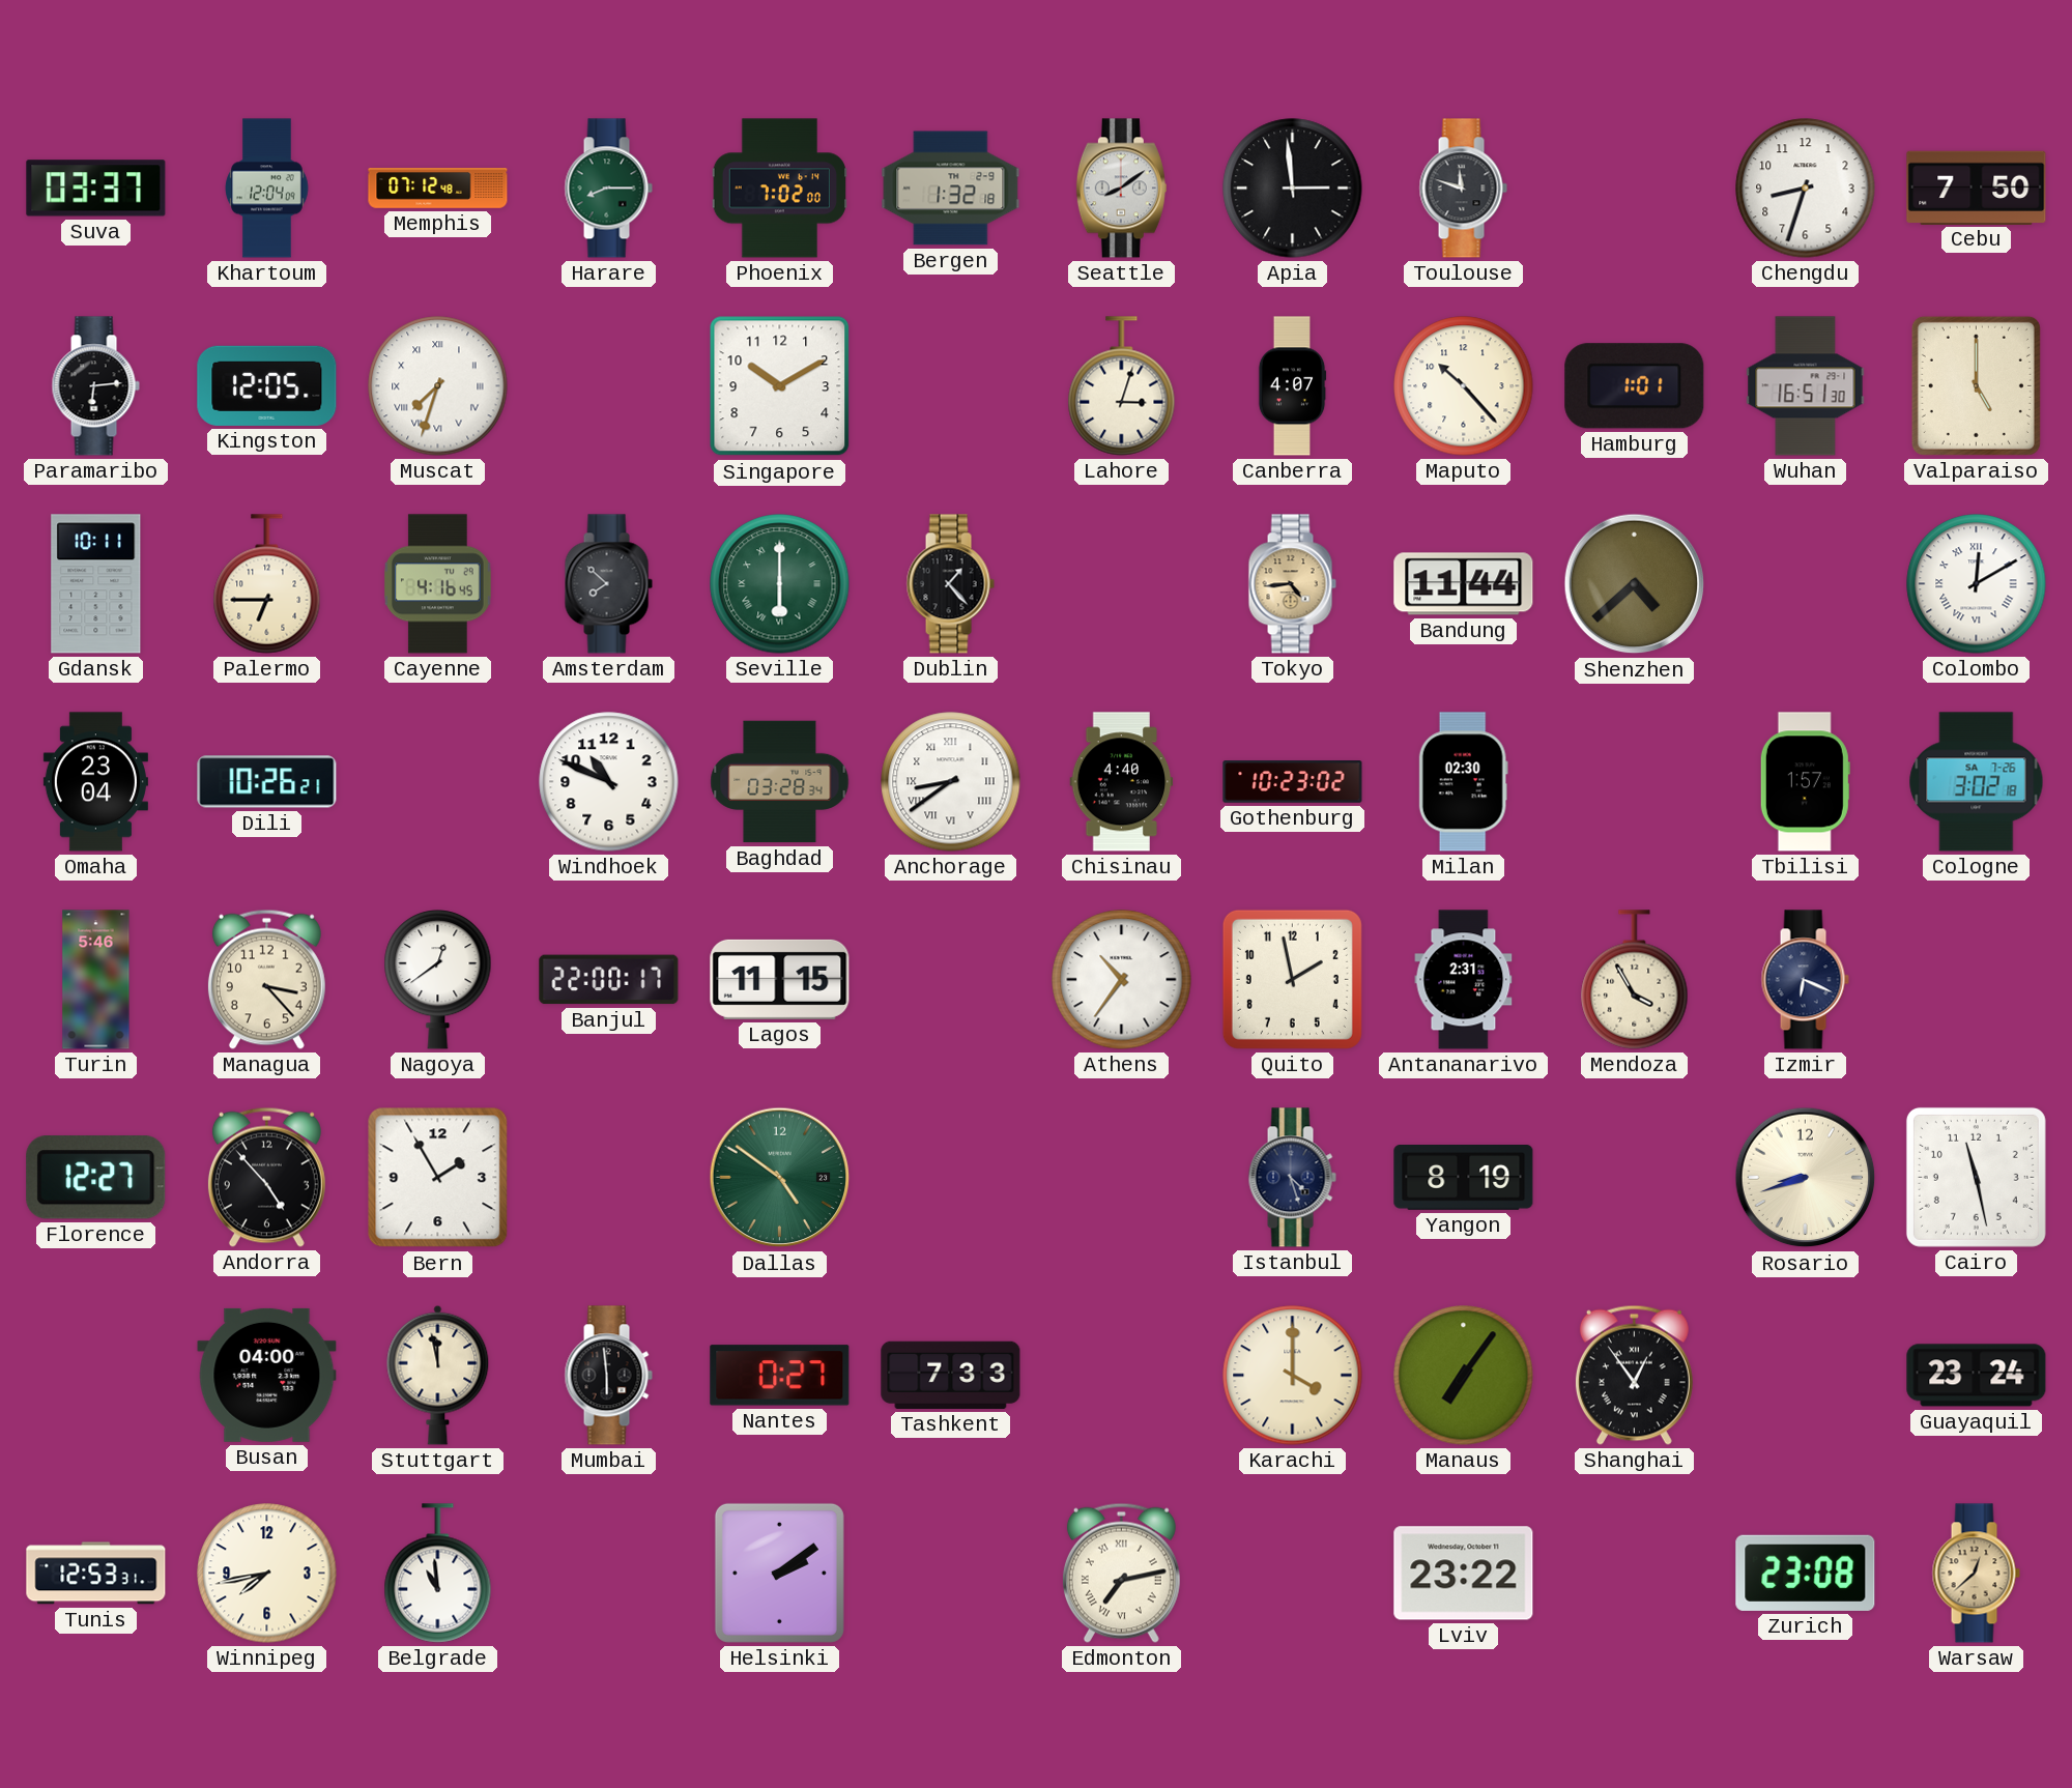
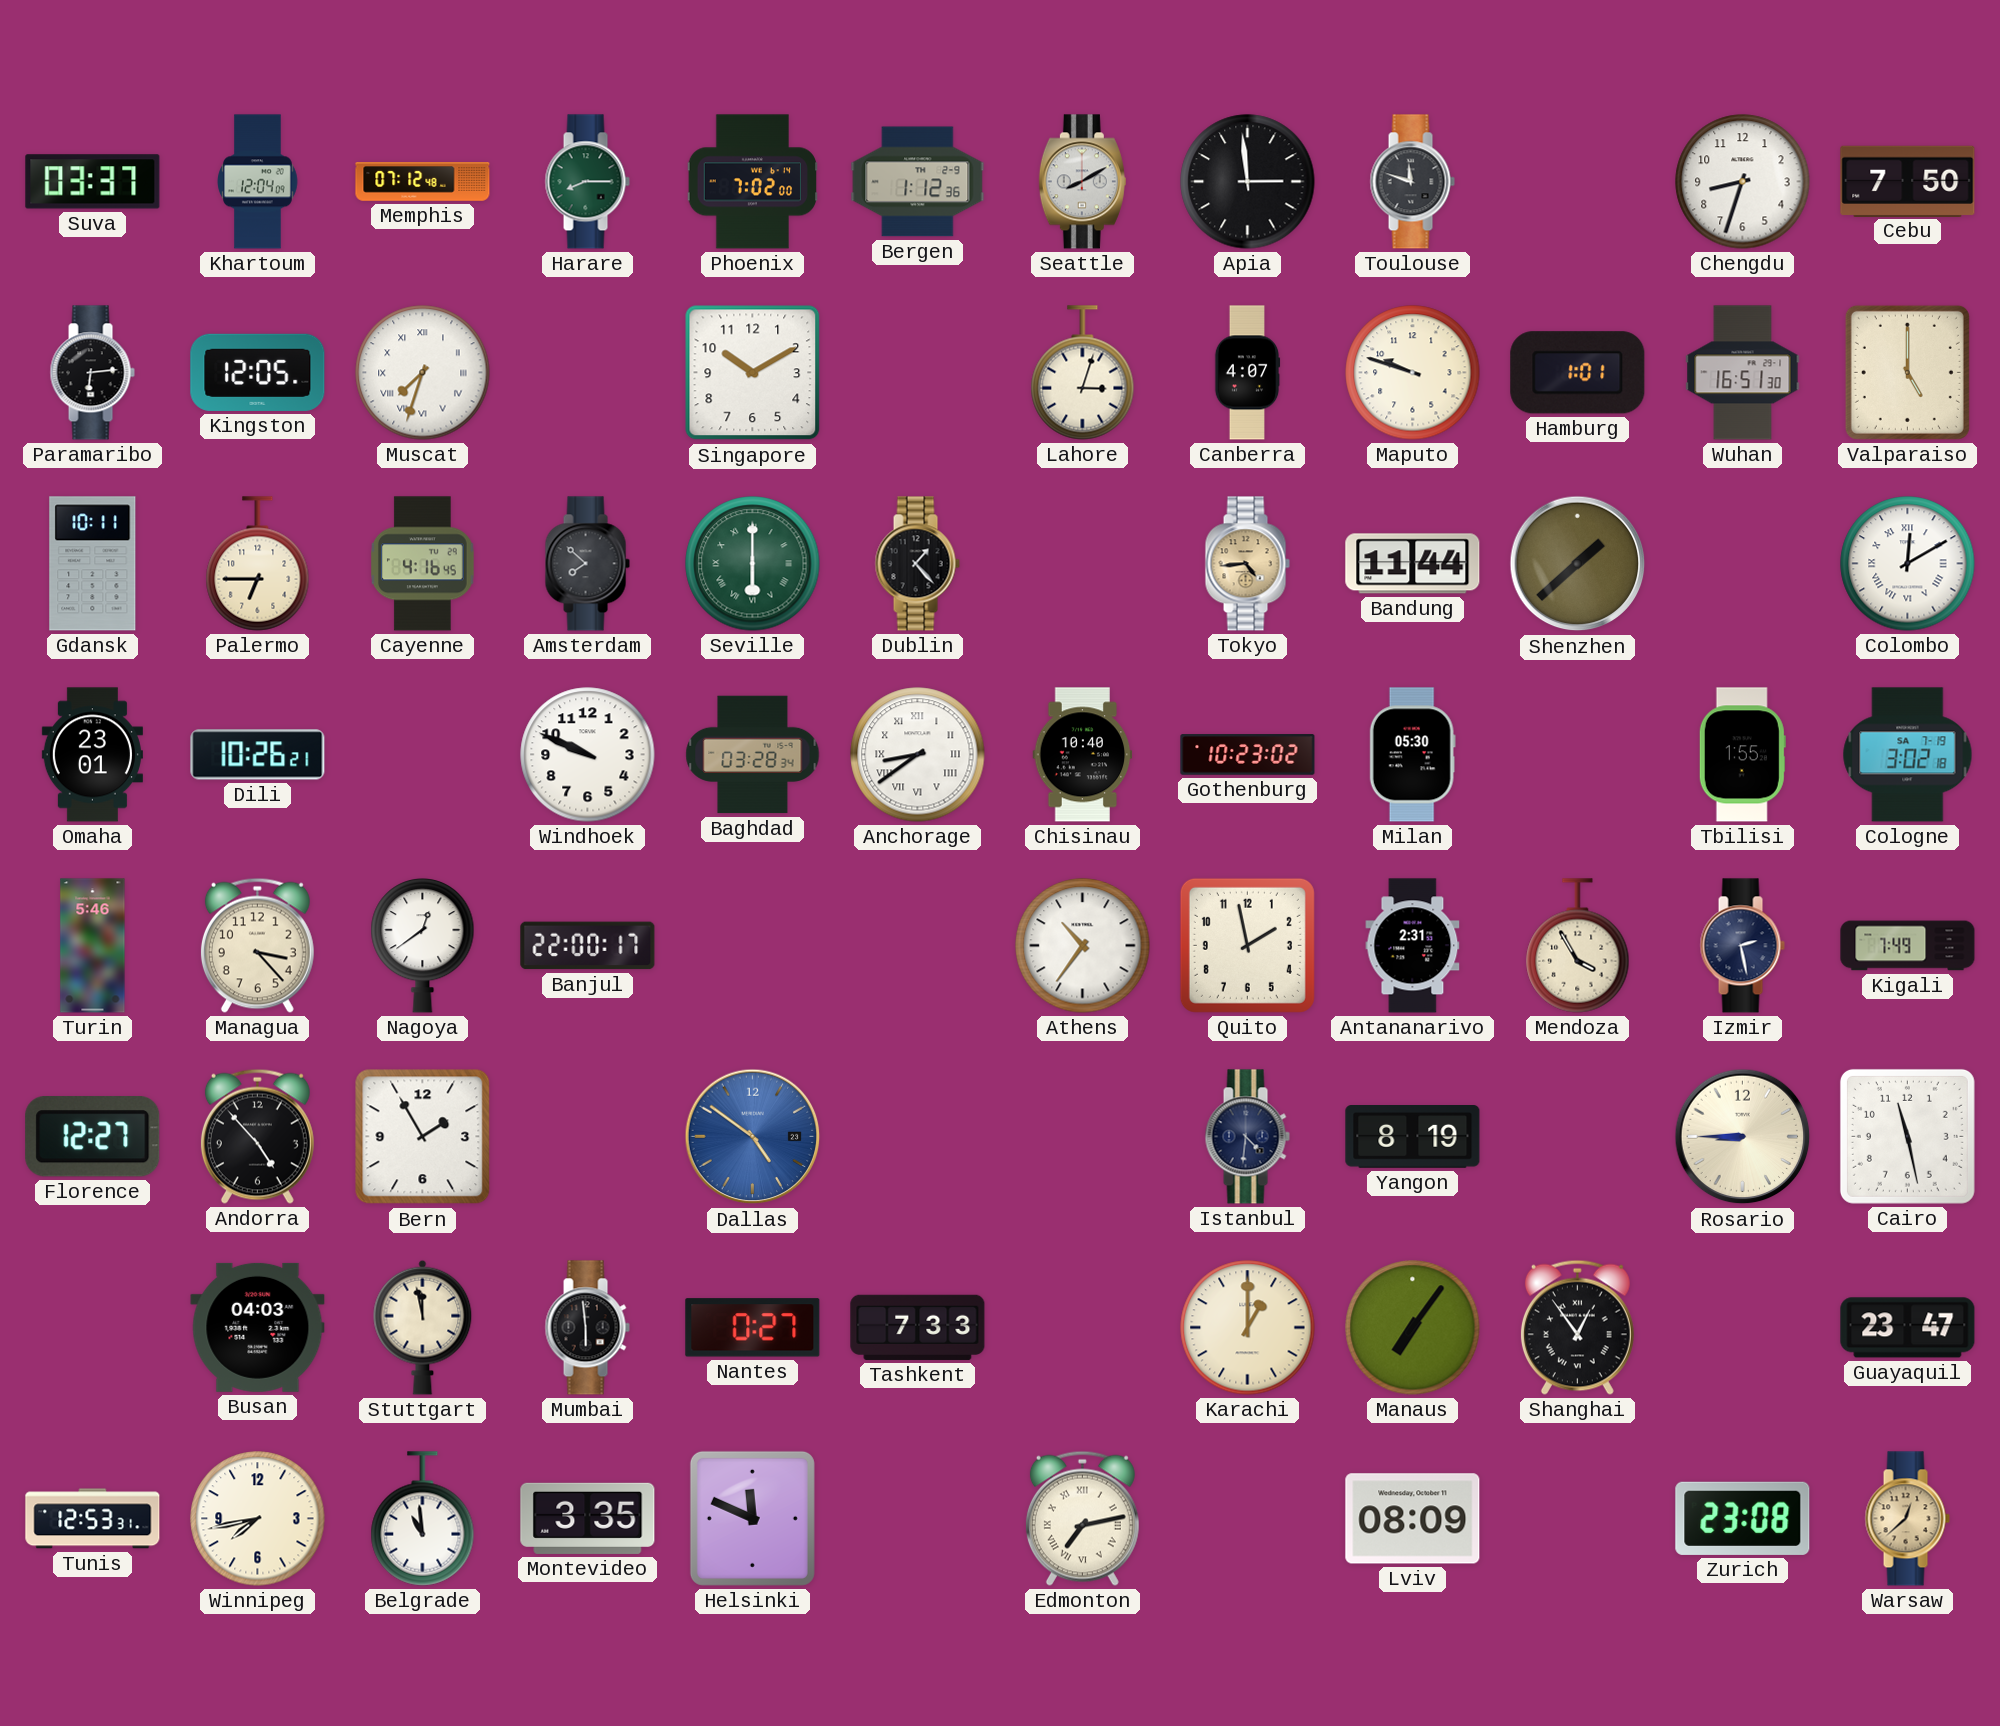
Bergen: 1:32 -> 1:12
Seattle: 8:09 -> 8:10
Maputo: 10:23 -> 9:48
Shenzhen: 4:38 -> 1:38
Omaha: 23:04 -> 23:01
Windhoek: 10:49 -> 9:49
Chisinau: 4:40 -> 10:40
Milan: 02:30 -> 05:30
Tbilisi: 1:57 -> 1:55
Cologne date: SA 7-26 -> SA 7-19
Lagos: 11:15 -> none
Izmir: 6:19 -> 2:28
Kigali: none -> 7:49
Dallas dial: green -> blue
Istanbul: 4:27 -> 4:31
Rosario: 8:42 -> 8:45
Busan: 04:00 -> 04:03
Karachi: 4:00 -> 1:00
Guayaquil: 23:24 -> 23:47
Montevideo: none -> 3:35
Helsinki: 2:09 -> 11:49
Lviv: 23:22 -> 08:09
